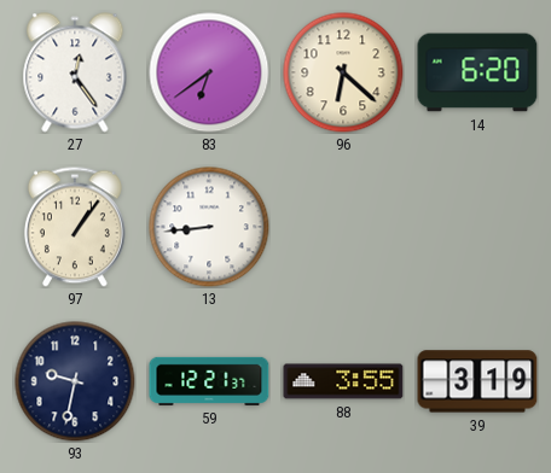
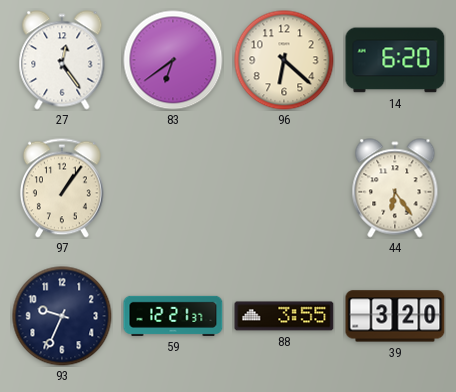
13: 8:44 -> none
44: none -> 6:24
93: 9:32 -> 9:34
39: 3:19 -> 3:20
